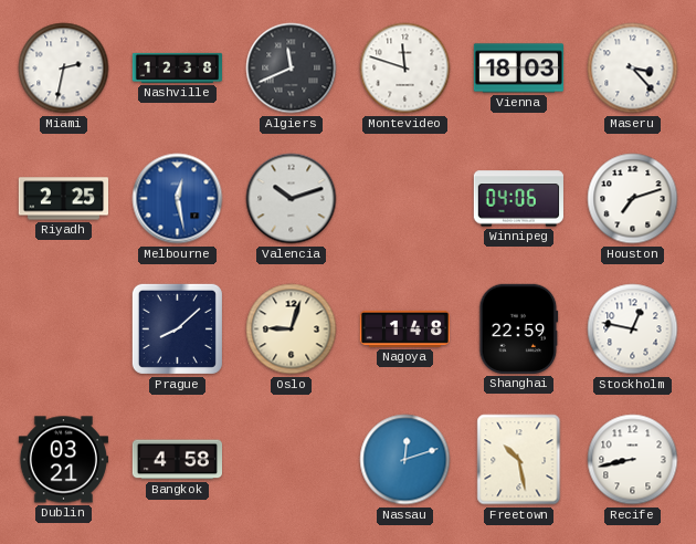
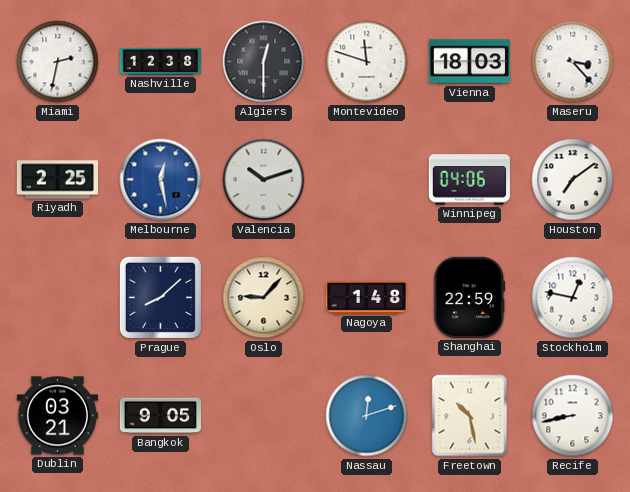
Algiers: 11:41 -> 12:30
Houston: 7:12 -> 7:09
Oslo: 9:03 -> 9:07
Bangkok: 4:58 -> 9:05
